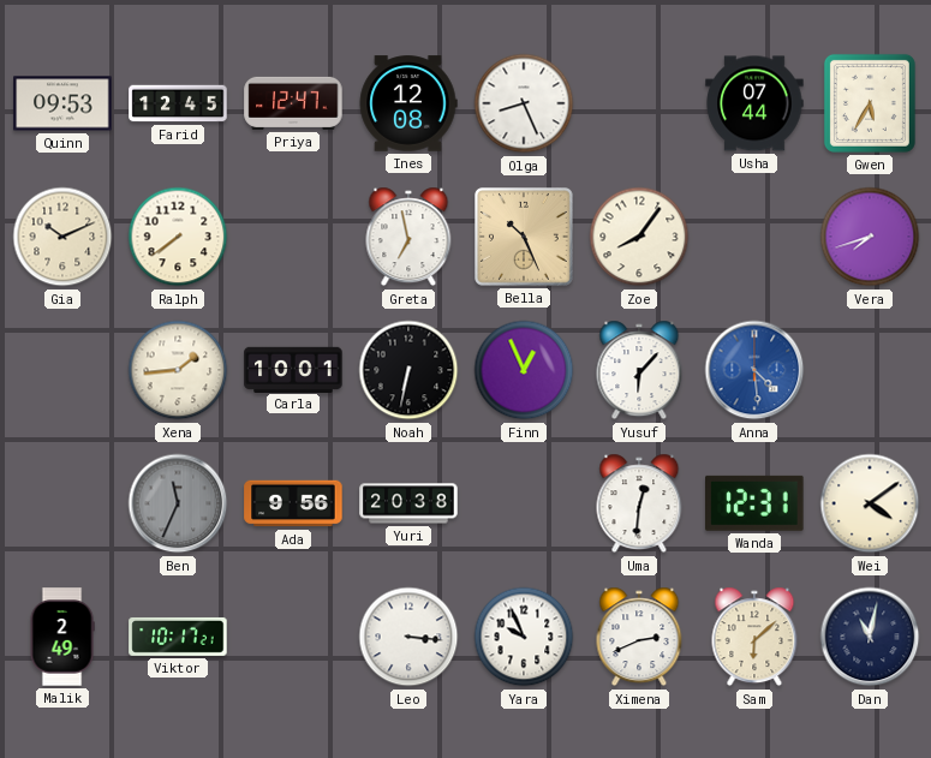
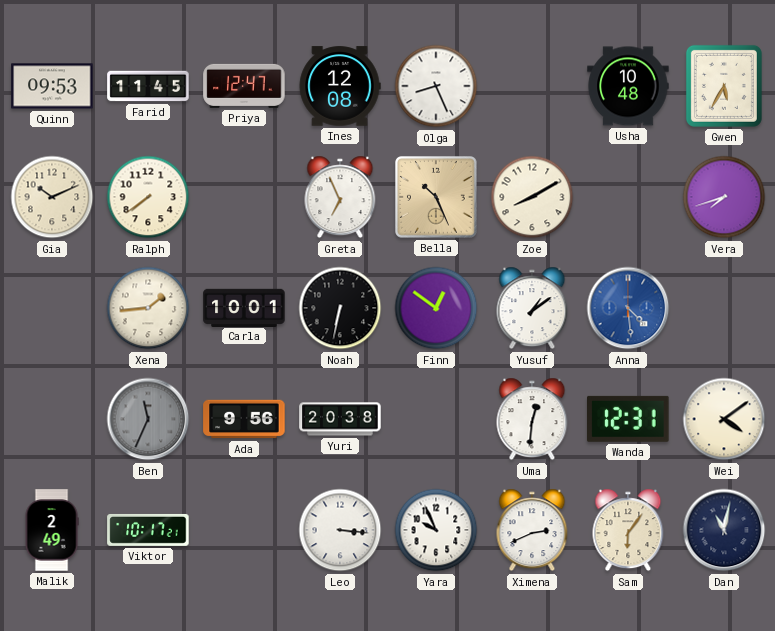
Farid: 12:45 -> 11:45
Usha: 07:44 -> 10:48
Greta: 6:58 -> 6:56
Zoe: 8:06 -> 8:10
Finn: 12:56 -> 12:51
Yusuf: 6:07 -> 1:09
Sam: 6:08 -> 6:06
